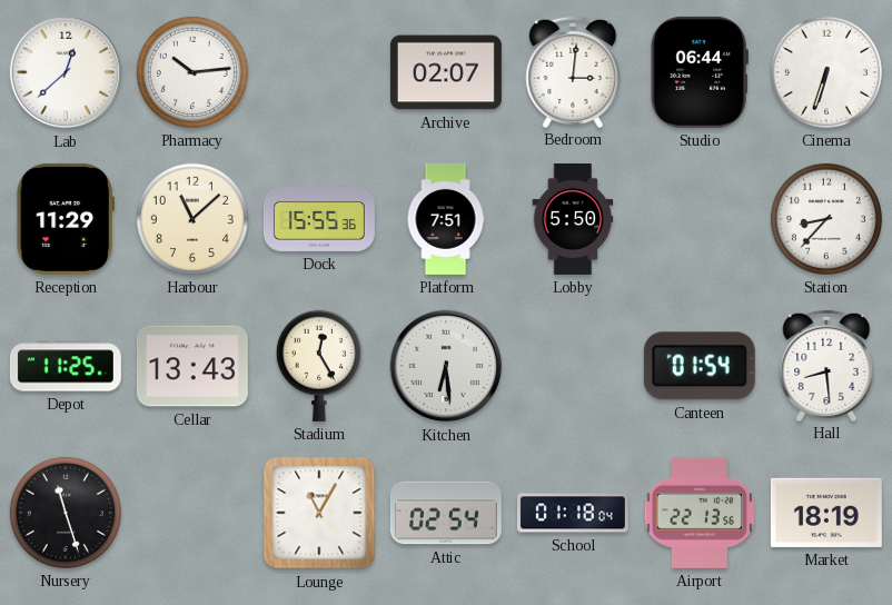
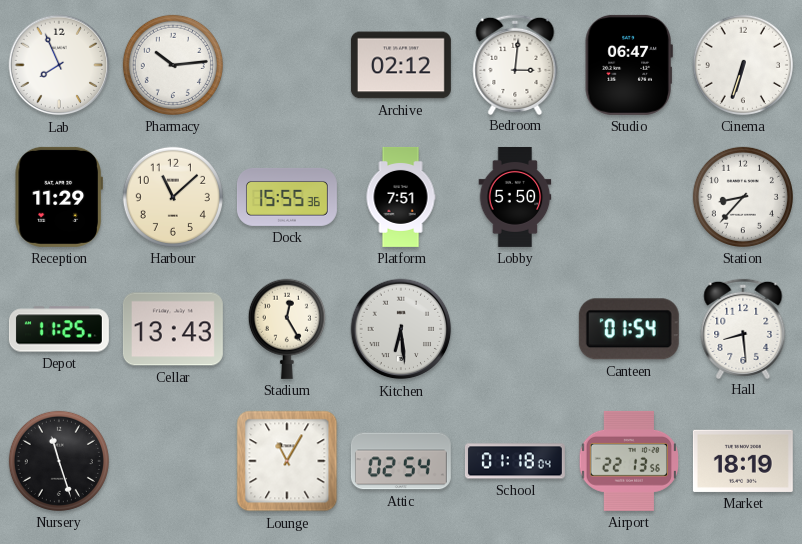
Lab: 12:38 -> 7:56
Archive: 02:07 -> 02:12
Studio: 06:44 -> 06:47
